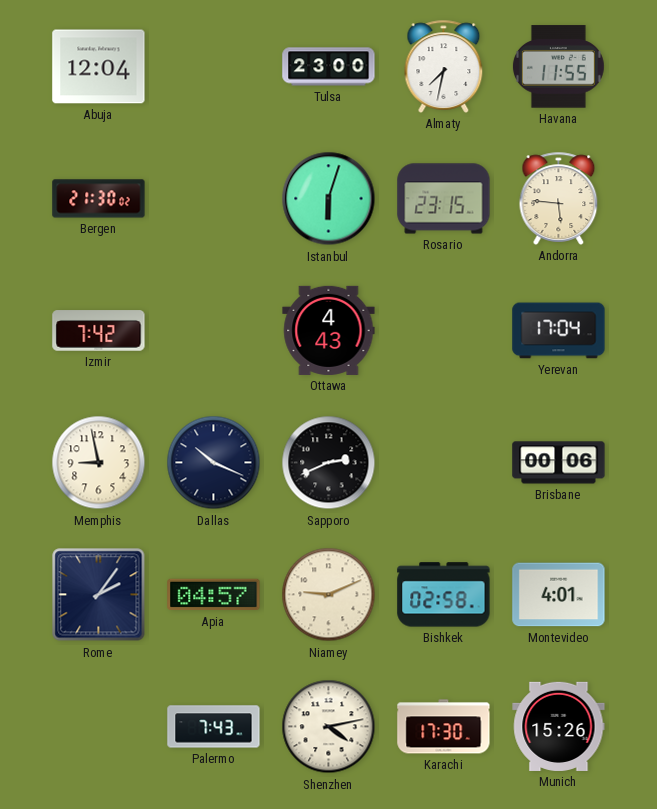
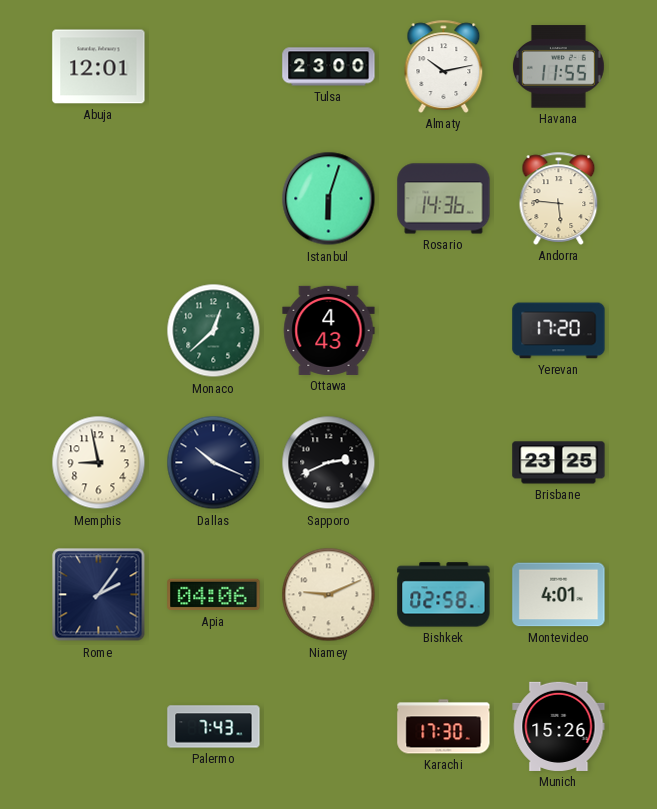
Abuja: 12:04 -> 12:01
Almaty: 7:32 -> 10:13
Bergen: 21:30 -> none
Rosario: 23:15 -> 14:36
Izmir: 7:42 -> none
Monaco: none -> 12:38
Yerevan: 17:04 -> 17:20
Brisbane: 00:06 -> 23:25
Apia: 04:57 -> 04:06
Shenzhen: 4:13 -> none
